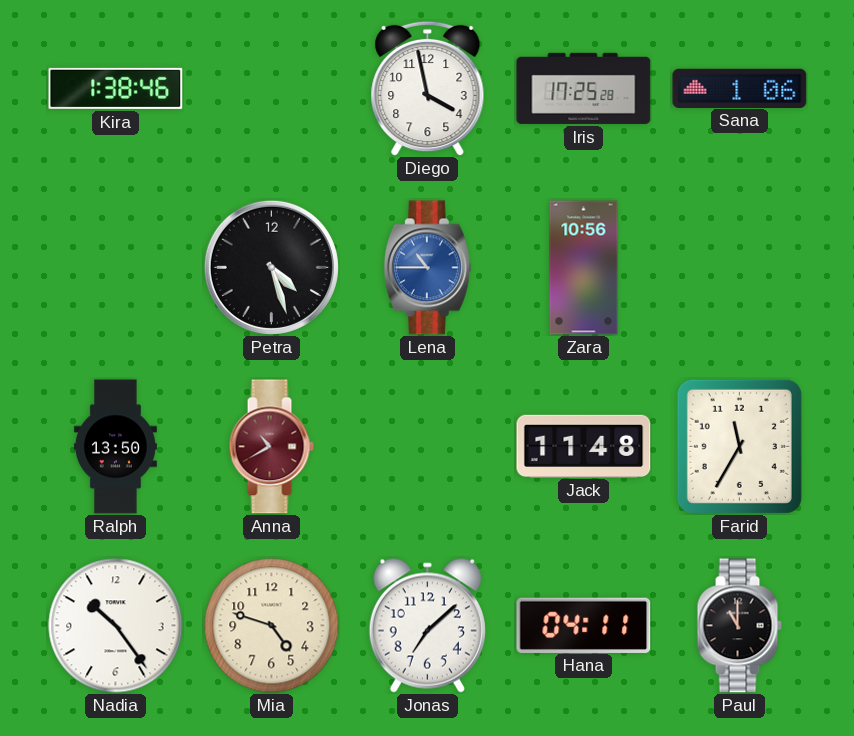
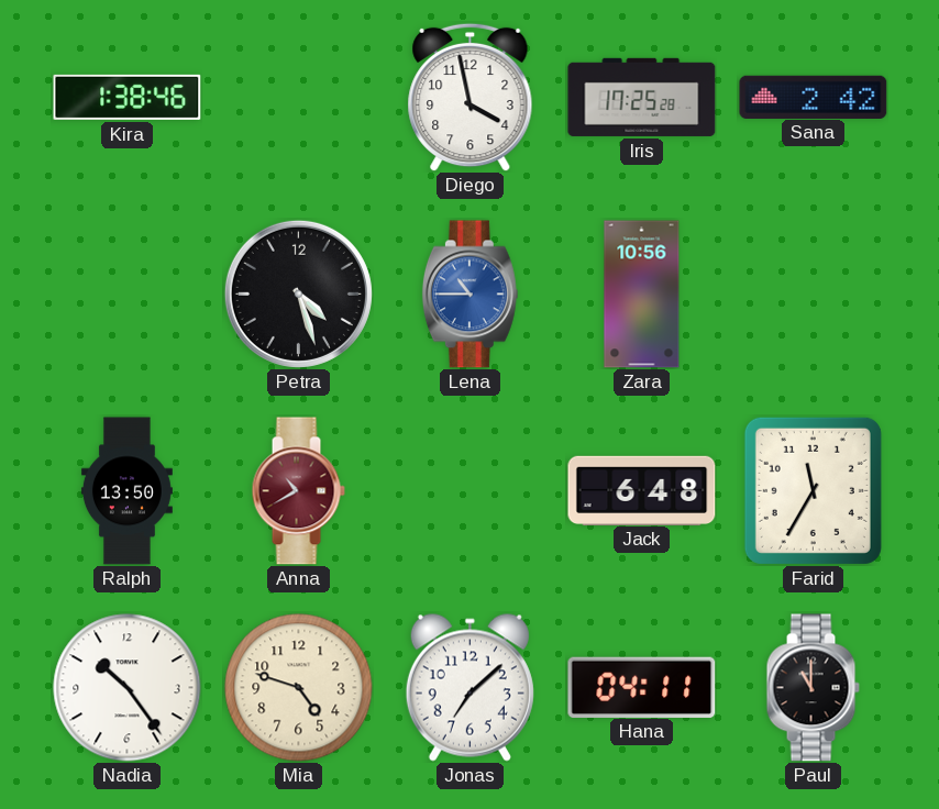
Sana: 1:06 -> 2:42
Jack: 11:48 -> 6:48
